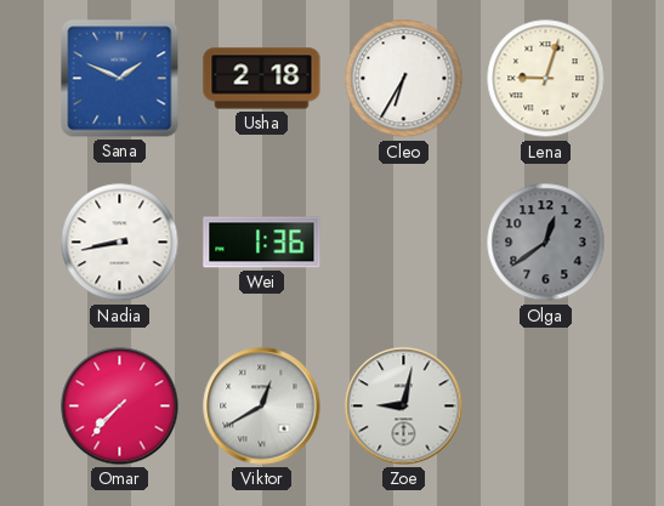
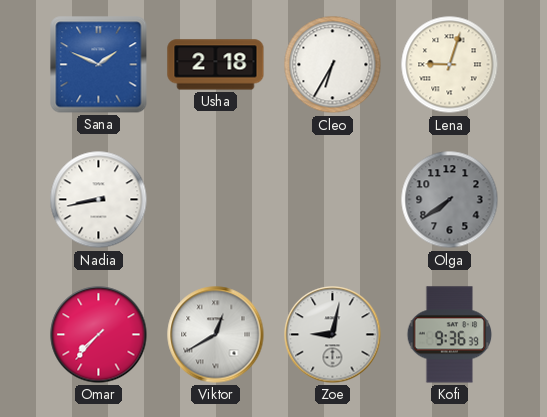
Wei: 1:36 -> none
Olga: 12:39 -> 7:39
Kofi: none -> 9:36
